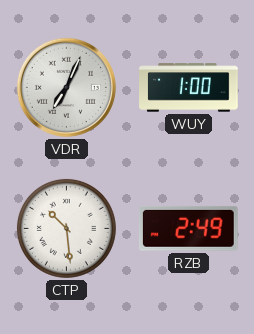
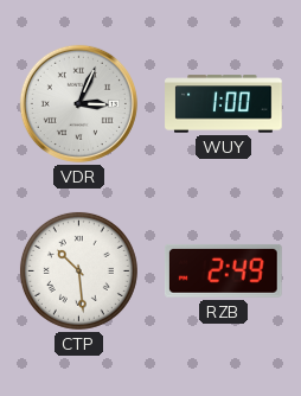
VDR: 7:04 -> 3:04
